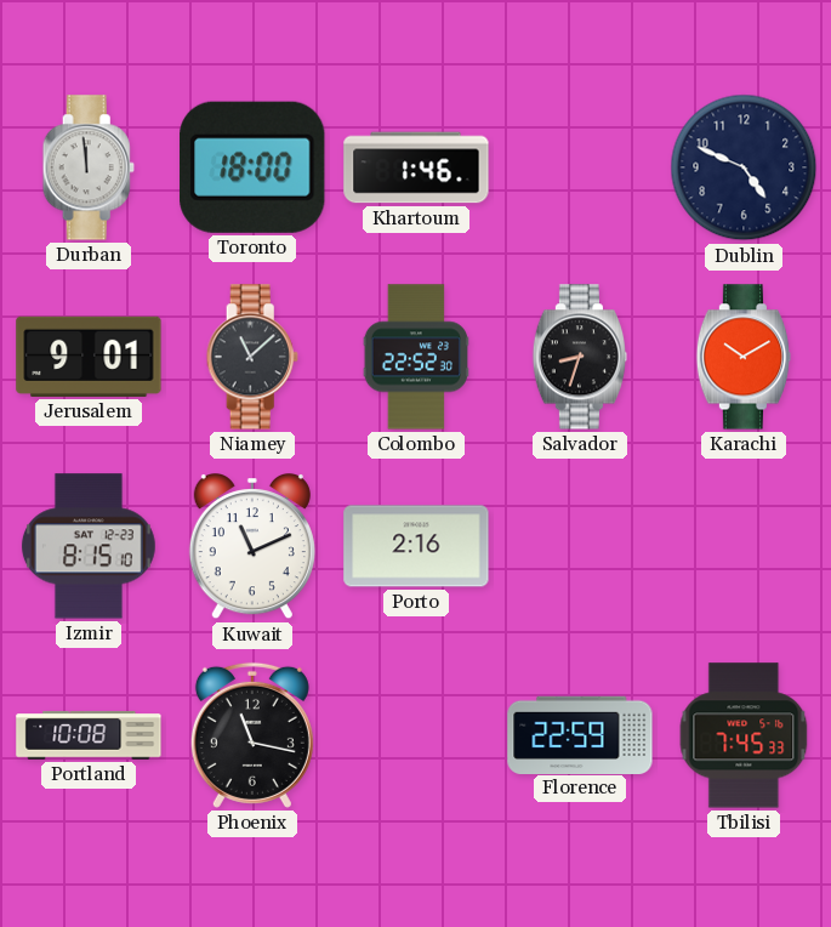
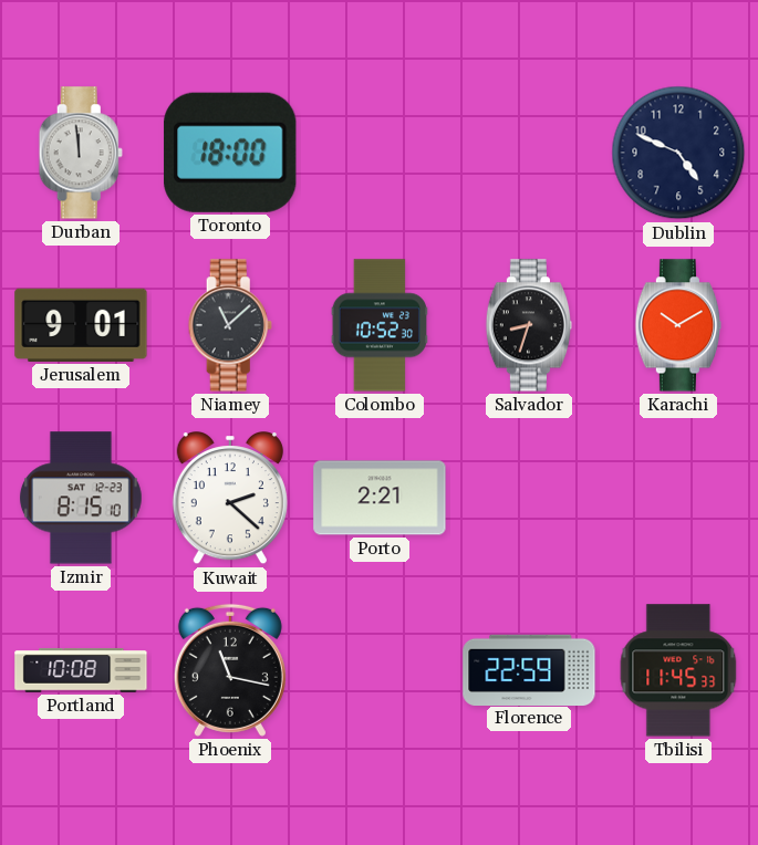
Khartoum: 1:46 -> none
Colombo: 22:52 -> 10:52
Kuwait: 11:11 -> 2:22
Porto: 2:16 -> 2:21
Tbilisi: 7:45 -> 11:45
